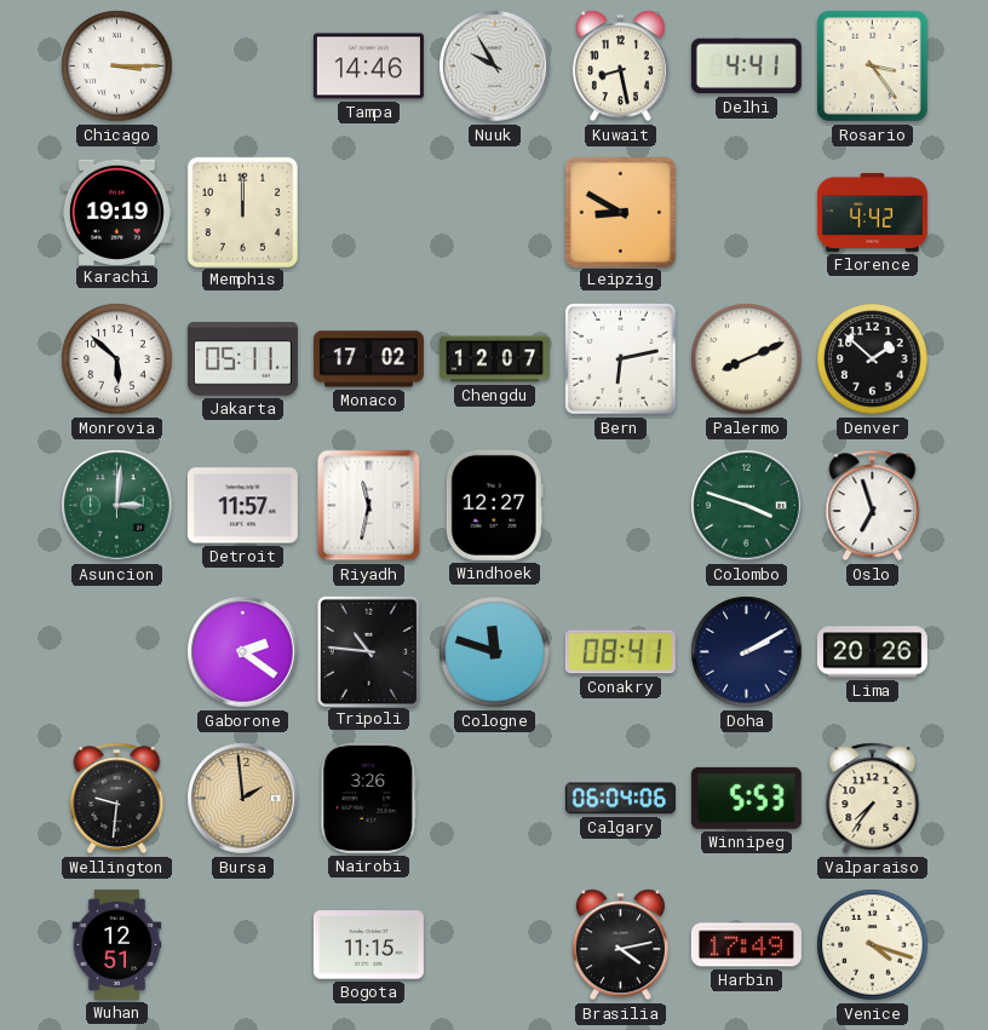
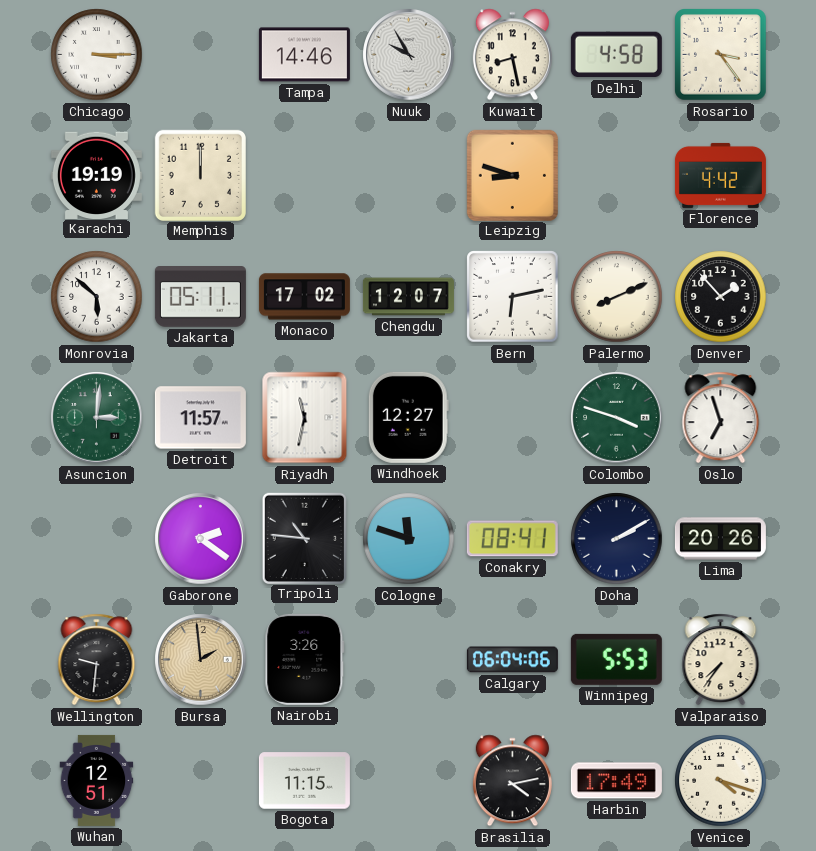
Delhi: 4:41 -> 4:58
Leipzig: 8:50 -> 8:48
Denver: 1:52 -> 1:53
